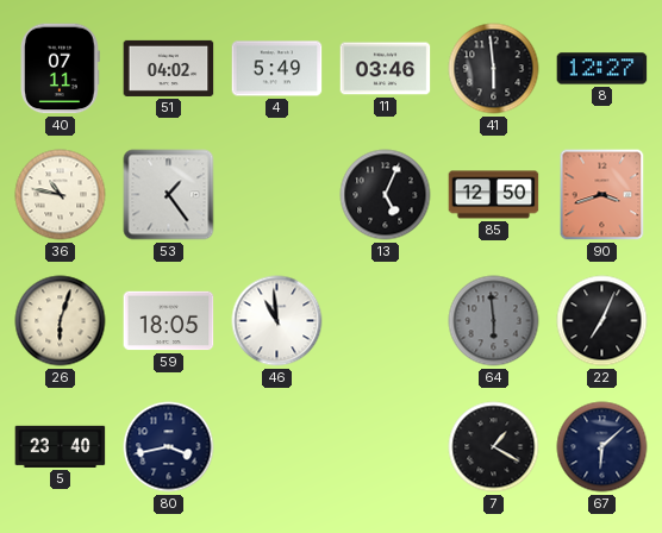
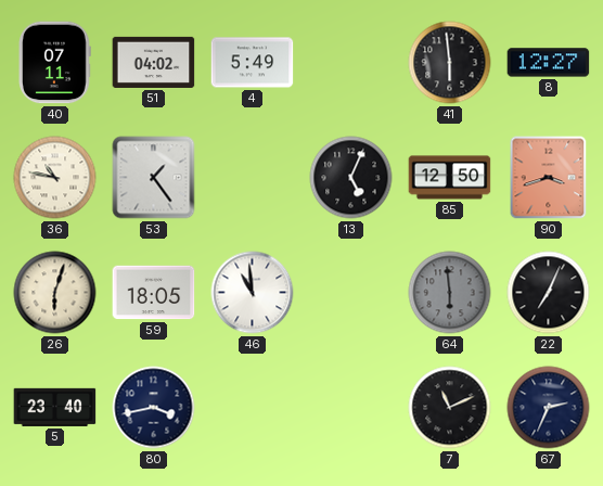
11: 03:46 -> none
7: 1:20 -> 11:11
67: 6:08 -> 2:34
